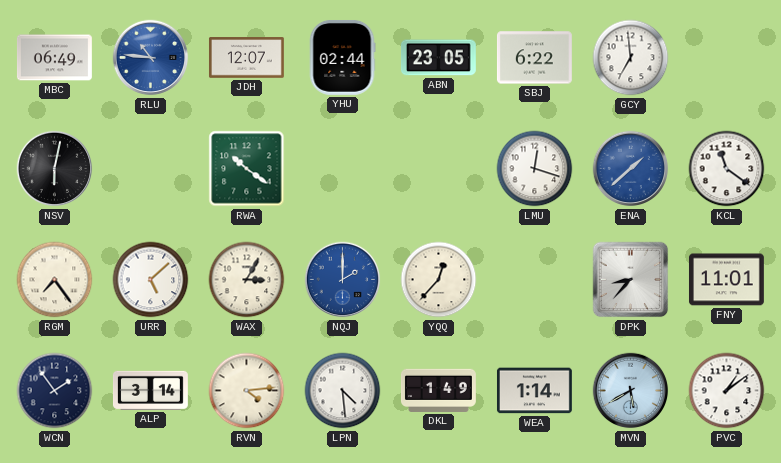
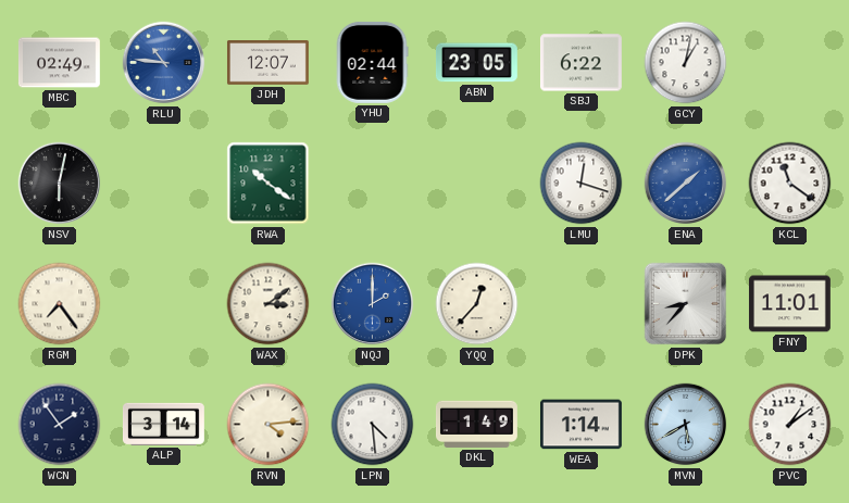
MBC: 06:49 -> 02:49
GCY: 6:59 -> 1:02
URR: 5:08 -> none
WAX: 3:05 -> 3:09
